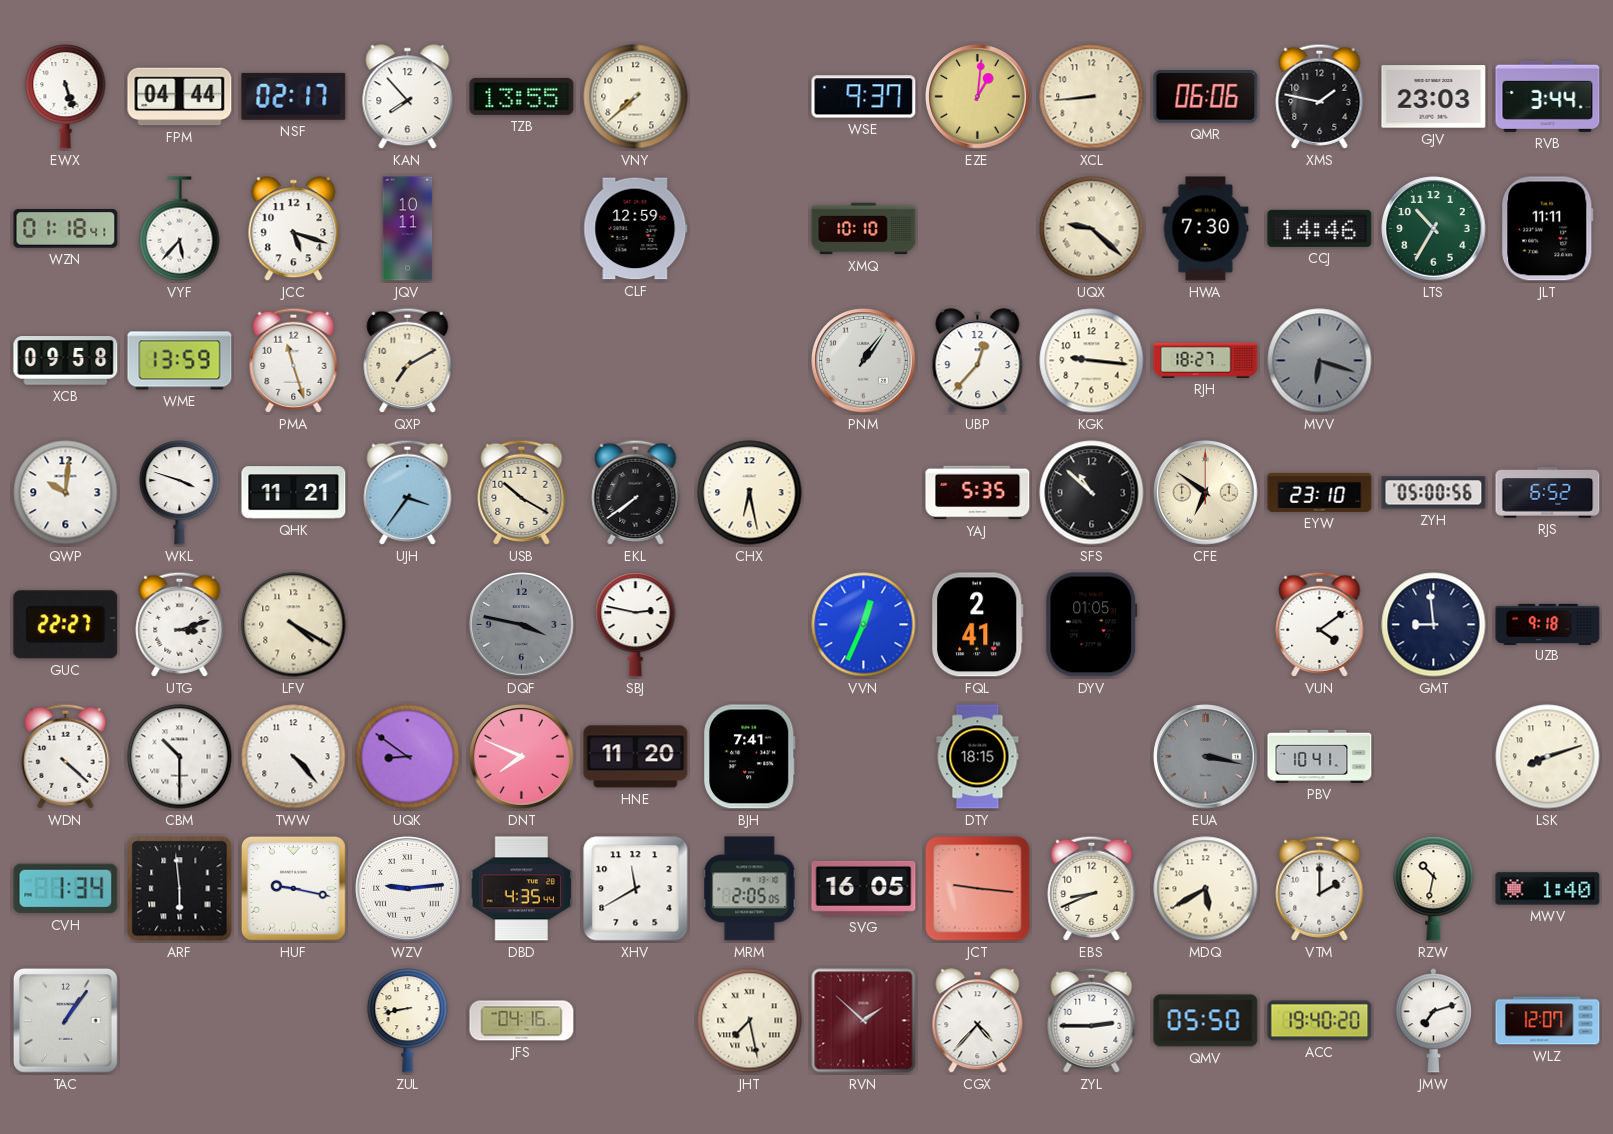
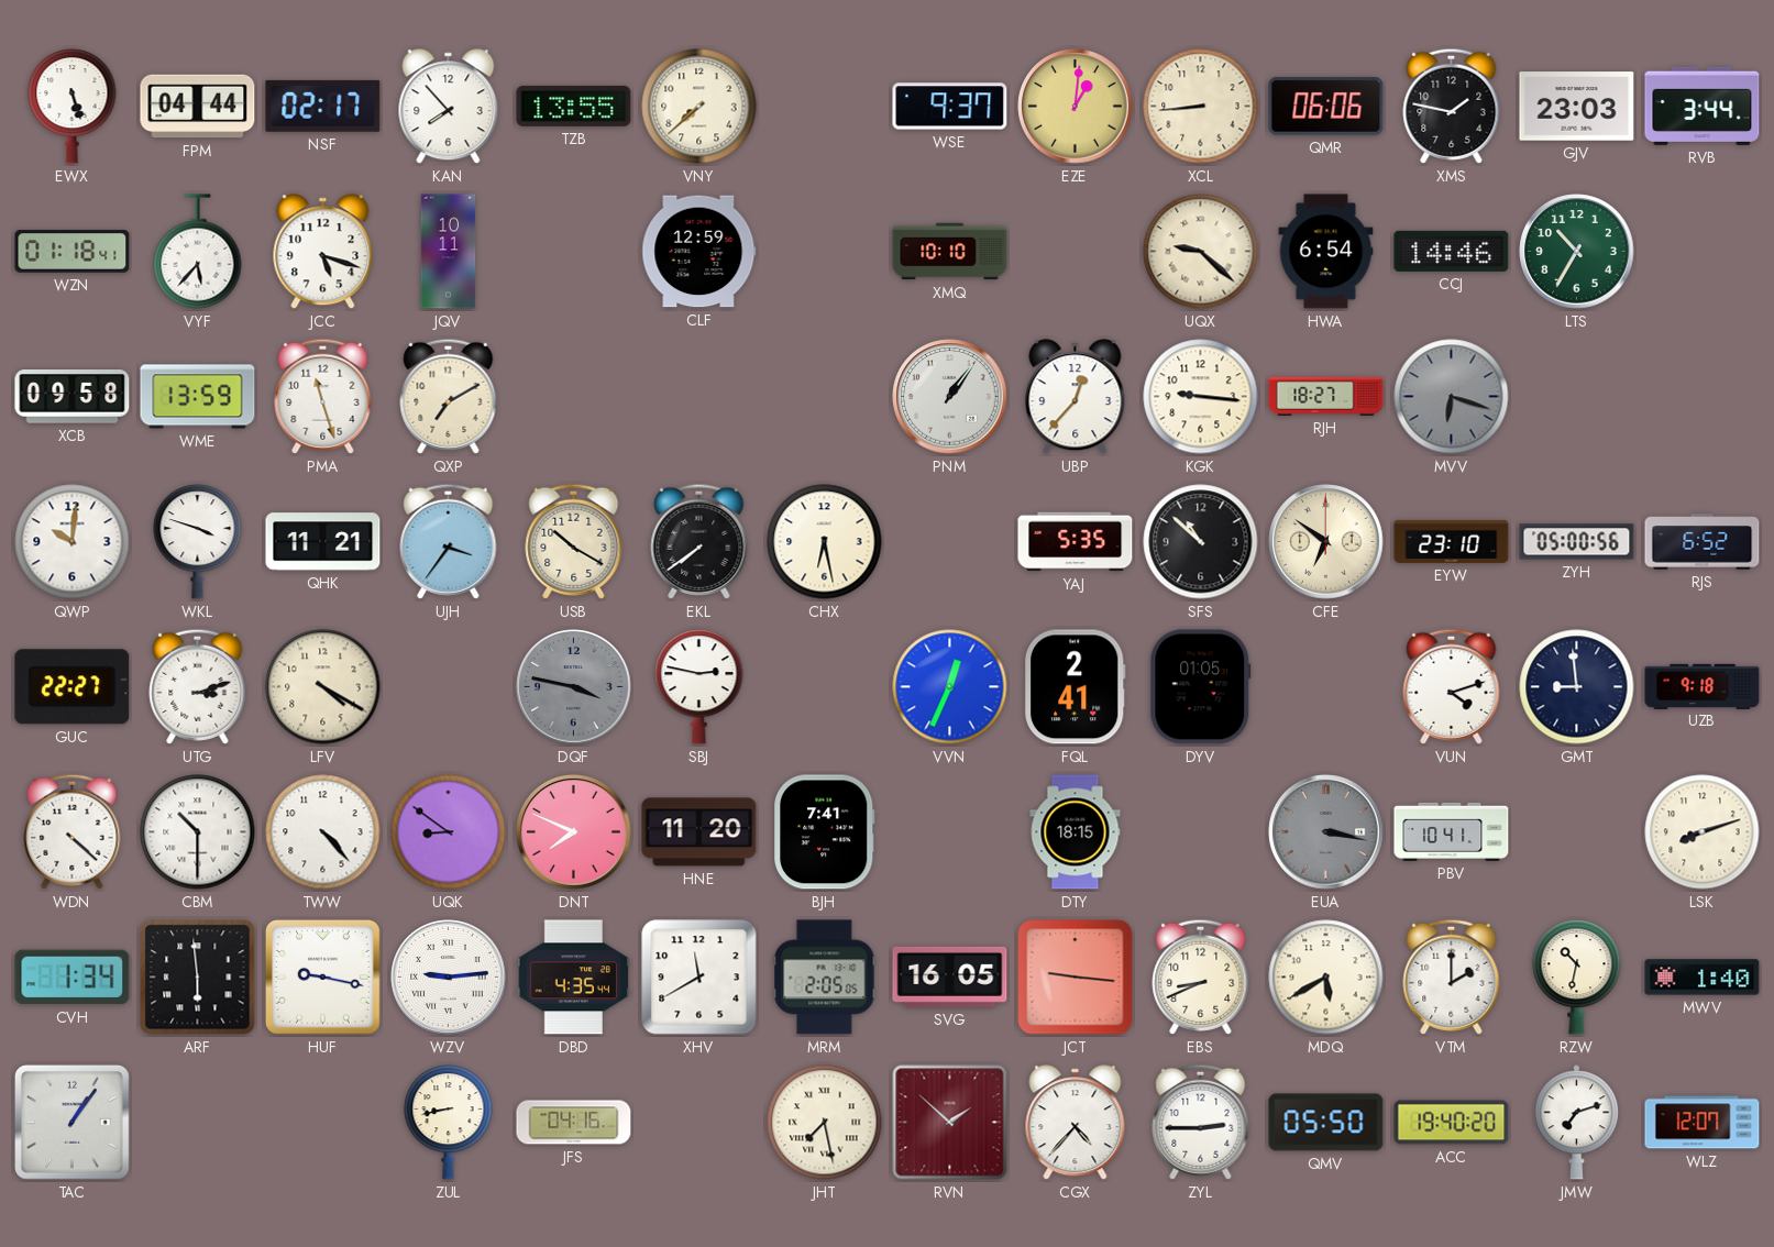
HWA: 7:30 -> 6:54
JLT: 11:11 -> none
VUN: 4:09 -> 4:12
